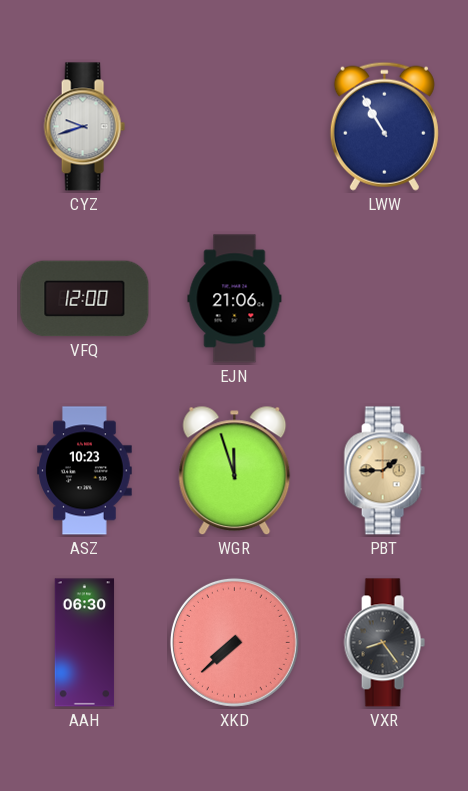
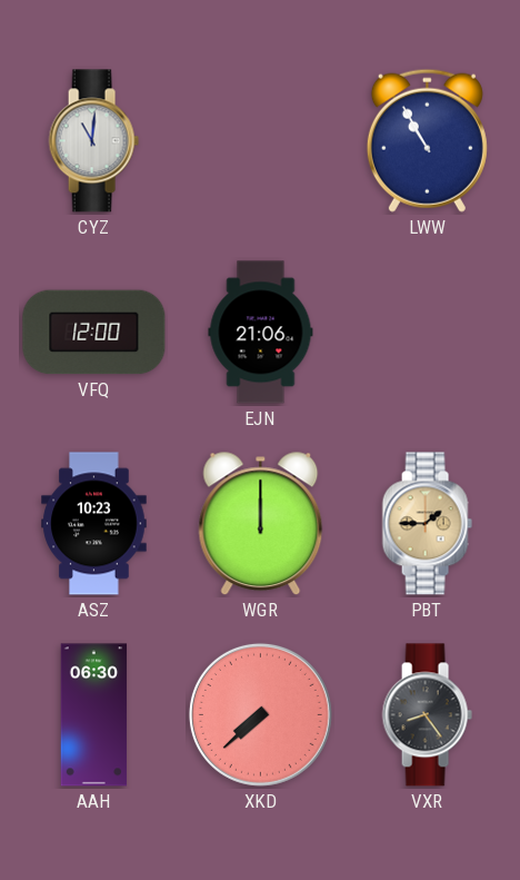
CYZ: 9:42 -> 11:01
WGR: 11:57 -> 12:00
